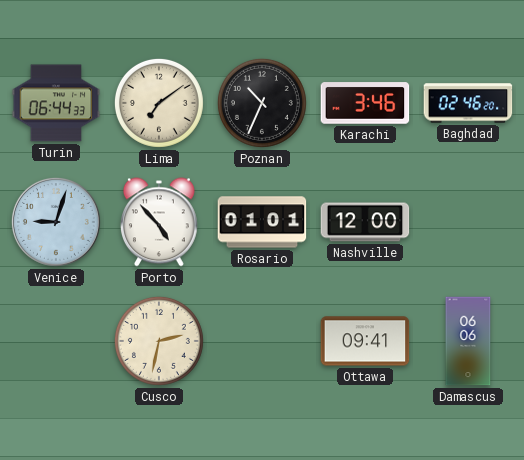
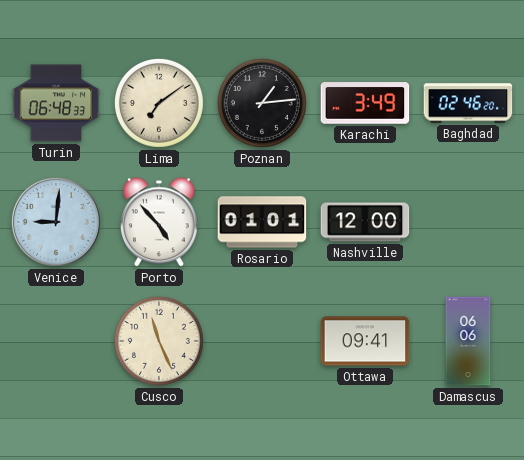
Turin: 06:44 -> 06:48
Poznan: 10:34 -> 1:14
Karachi: 3:46 -> 3:49
Venice: 9:03 -> 9:01
Cusco: 2:32 -> 11:26
